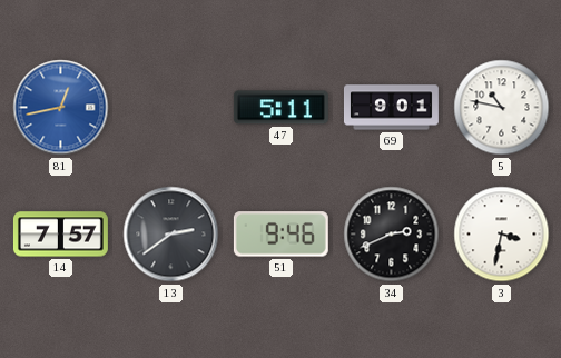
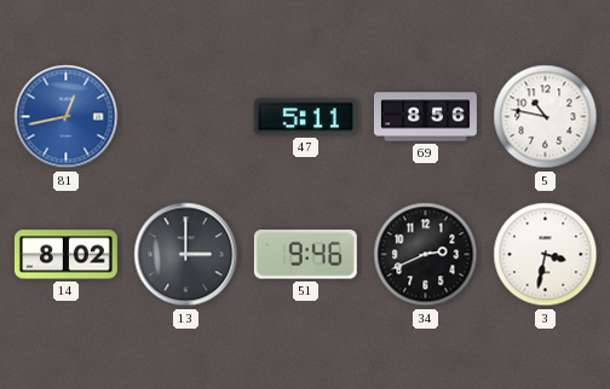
69: 9:01 -> 8:56
14: 7:57 -> 8:02
13: 2:39 -> 3:00
